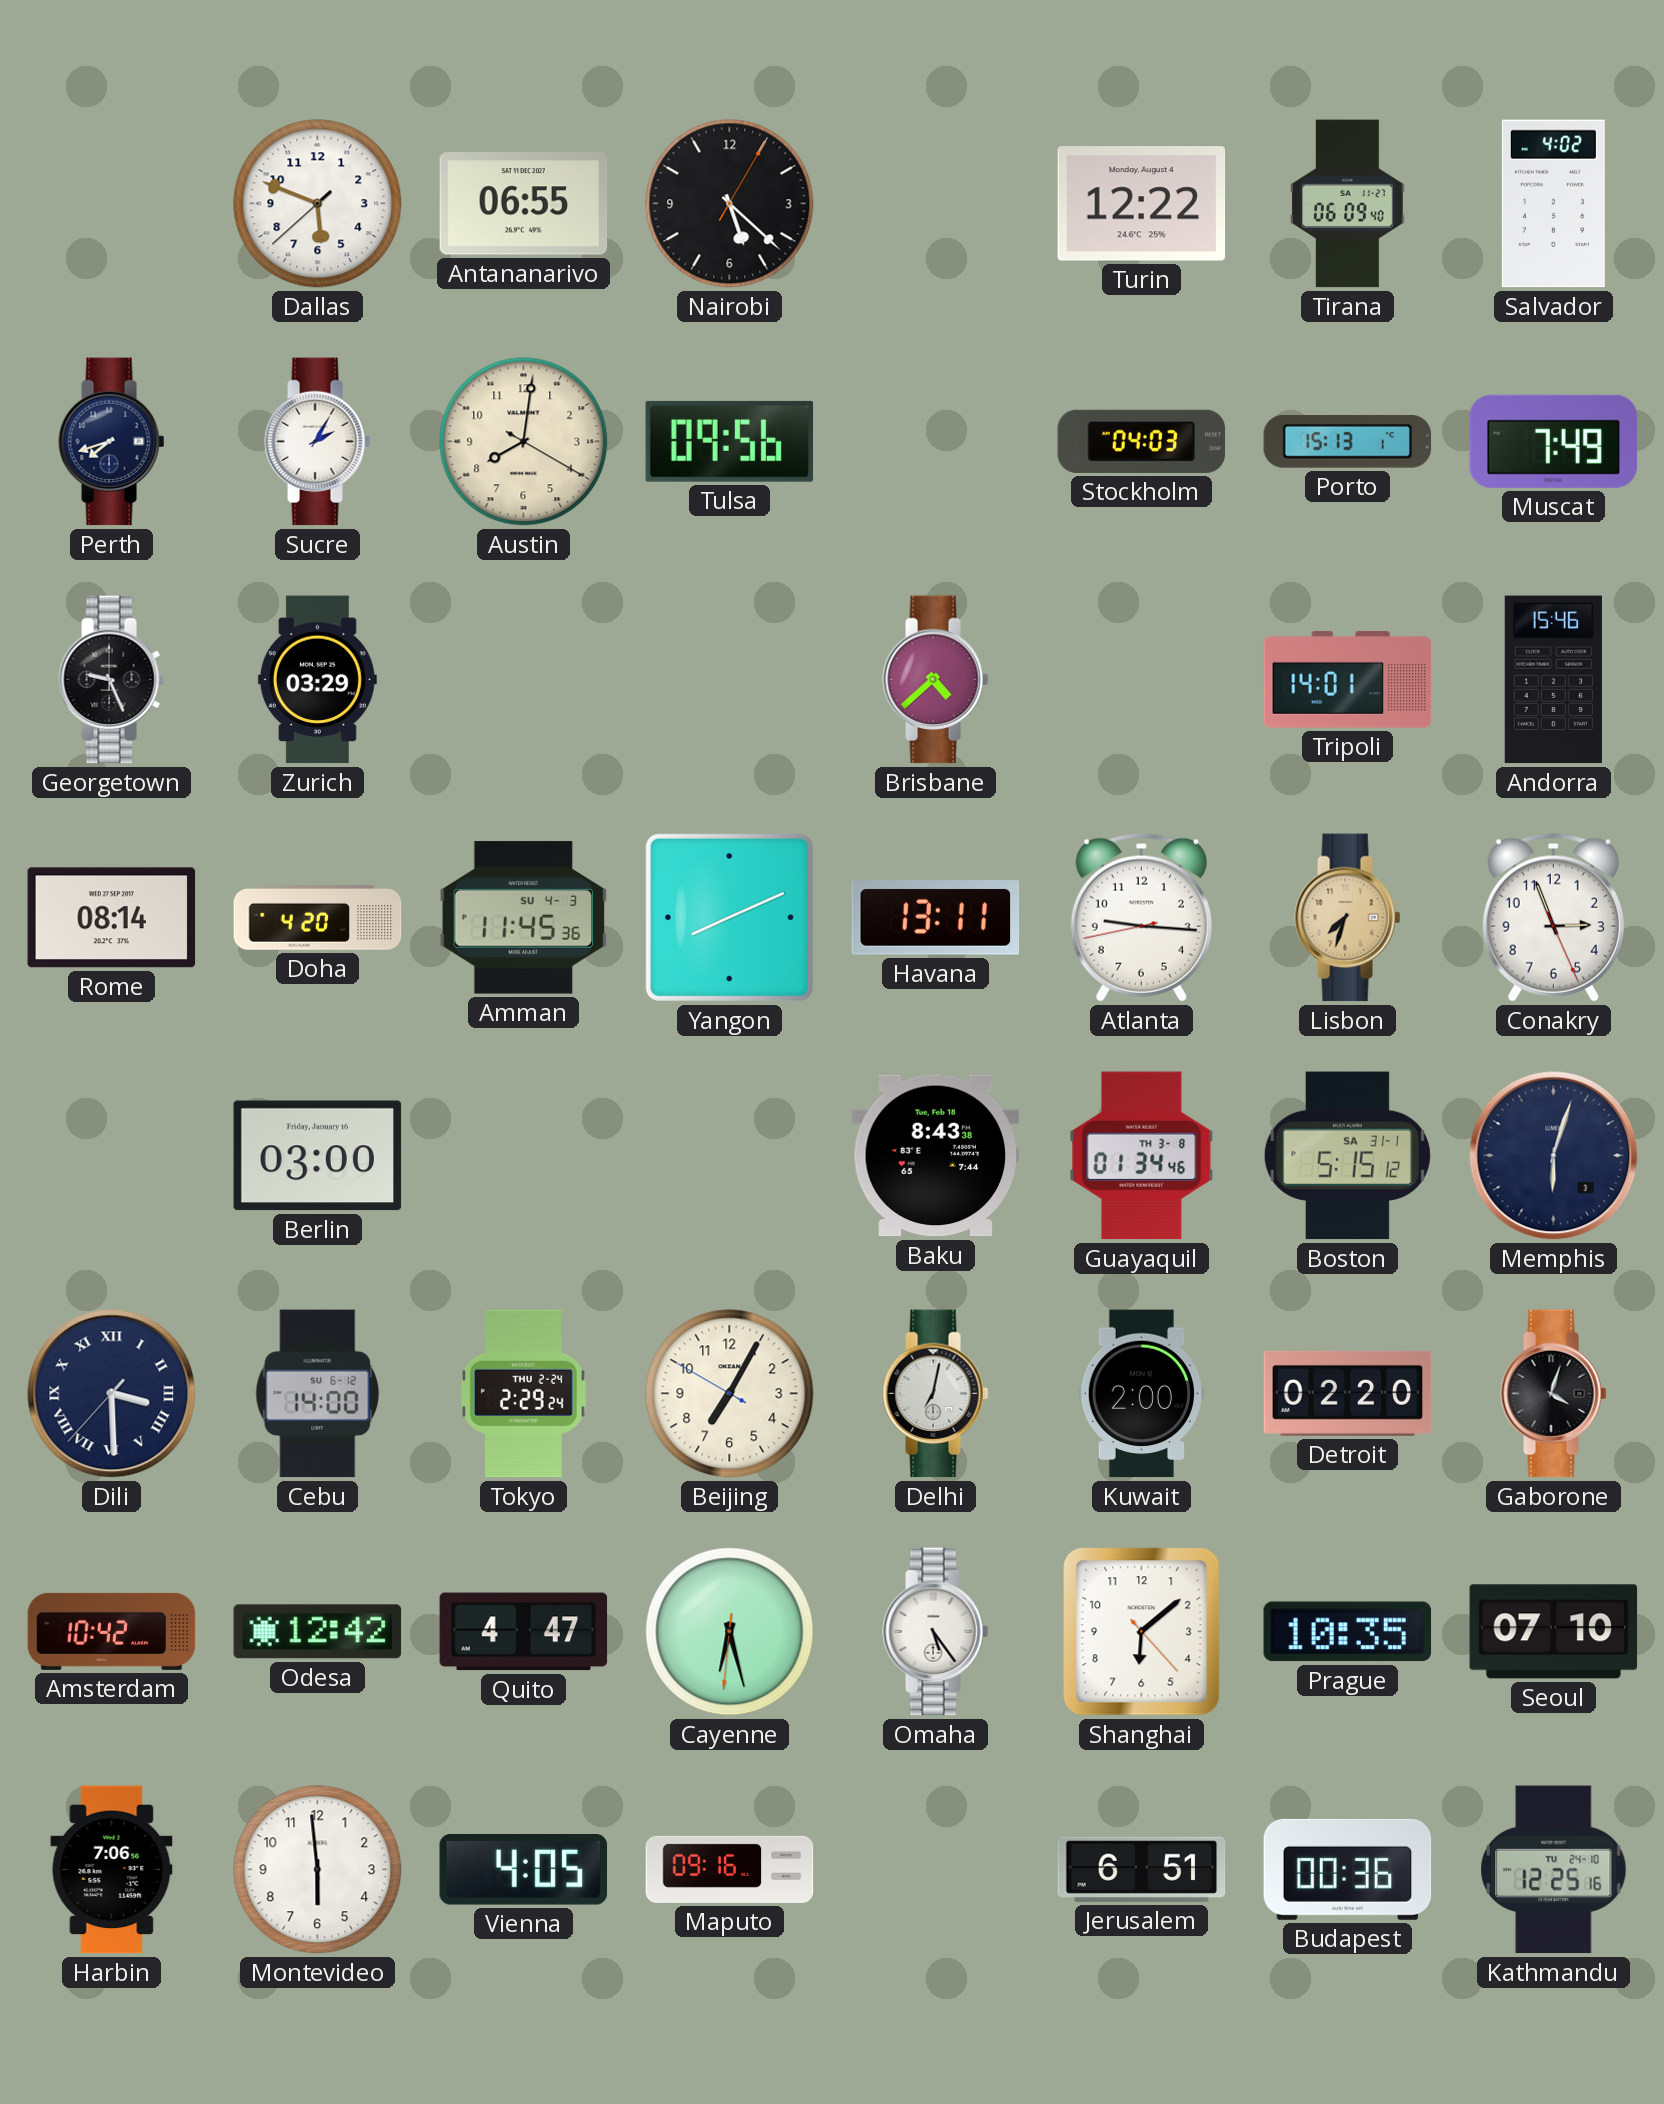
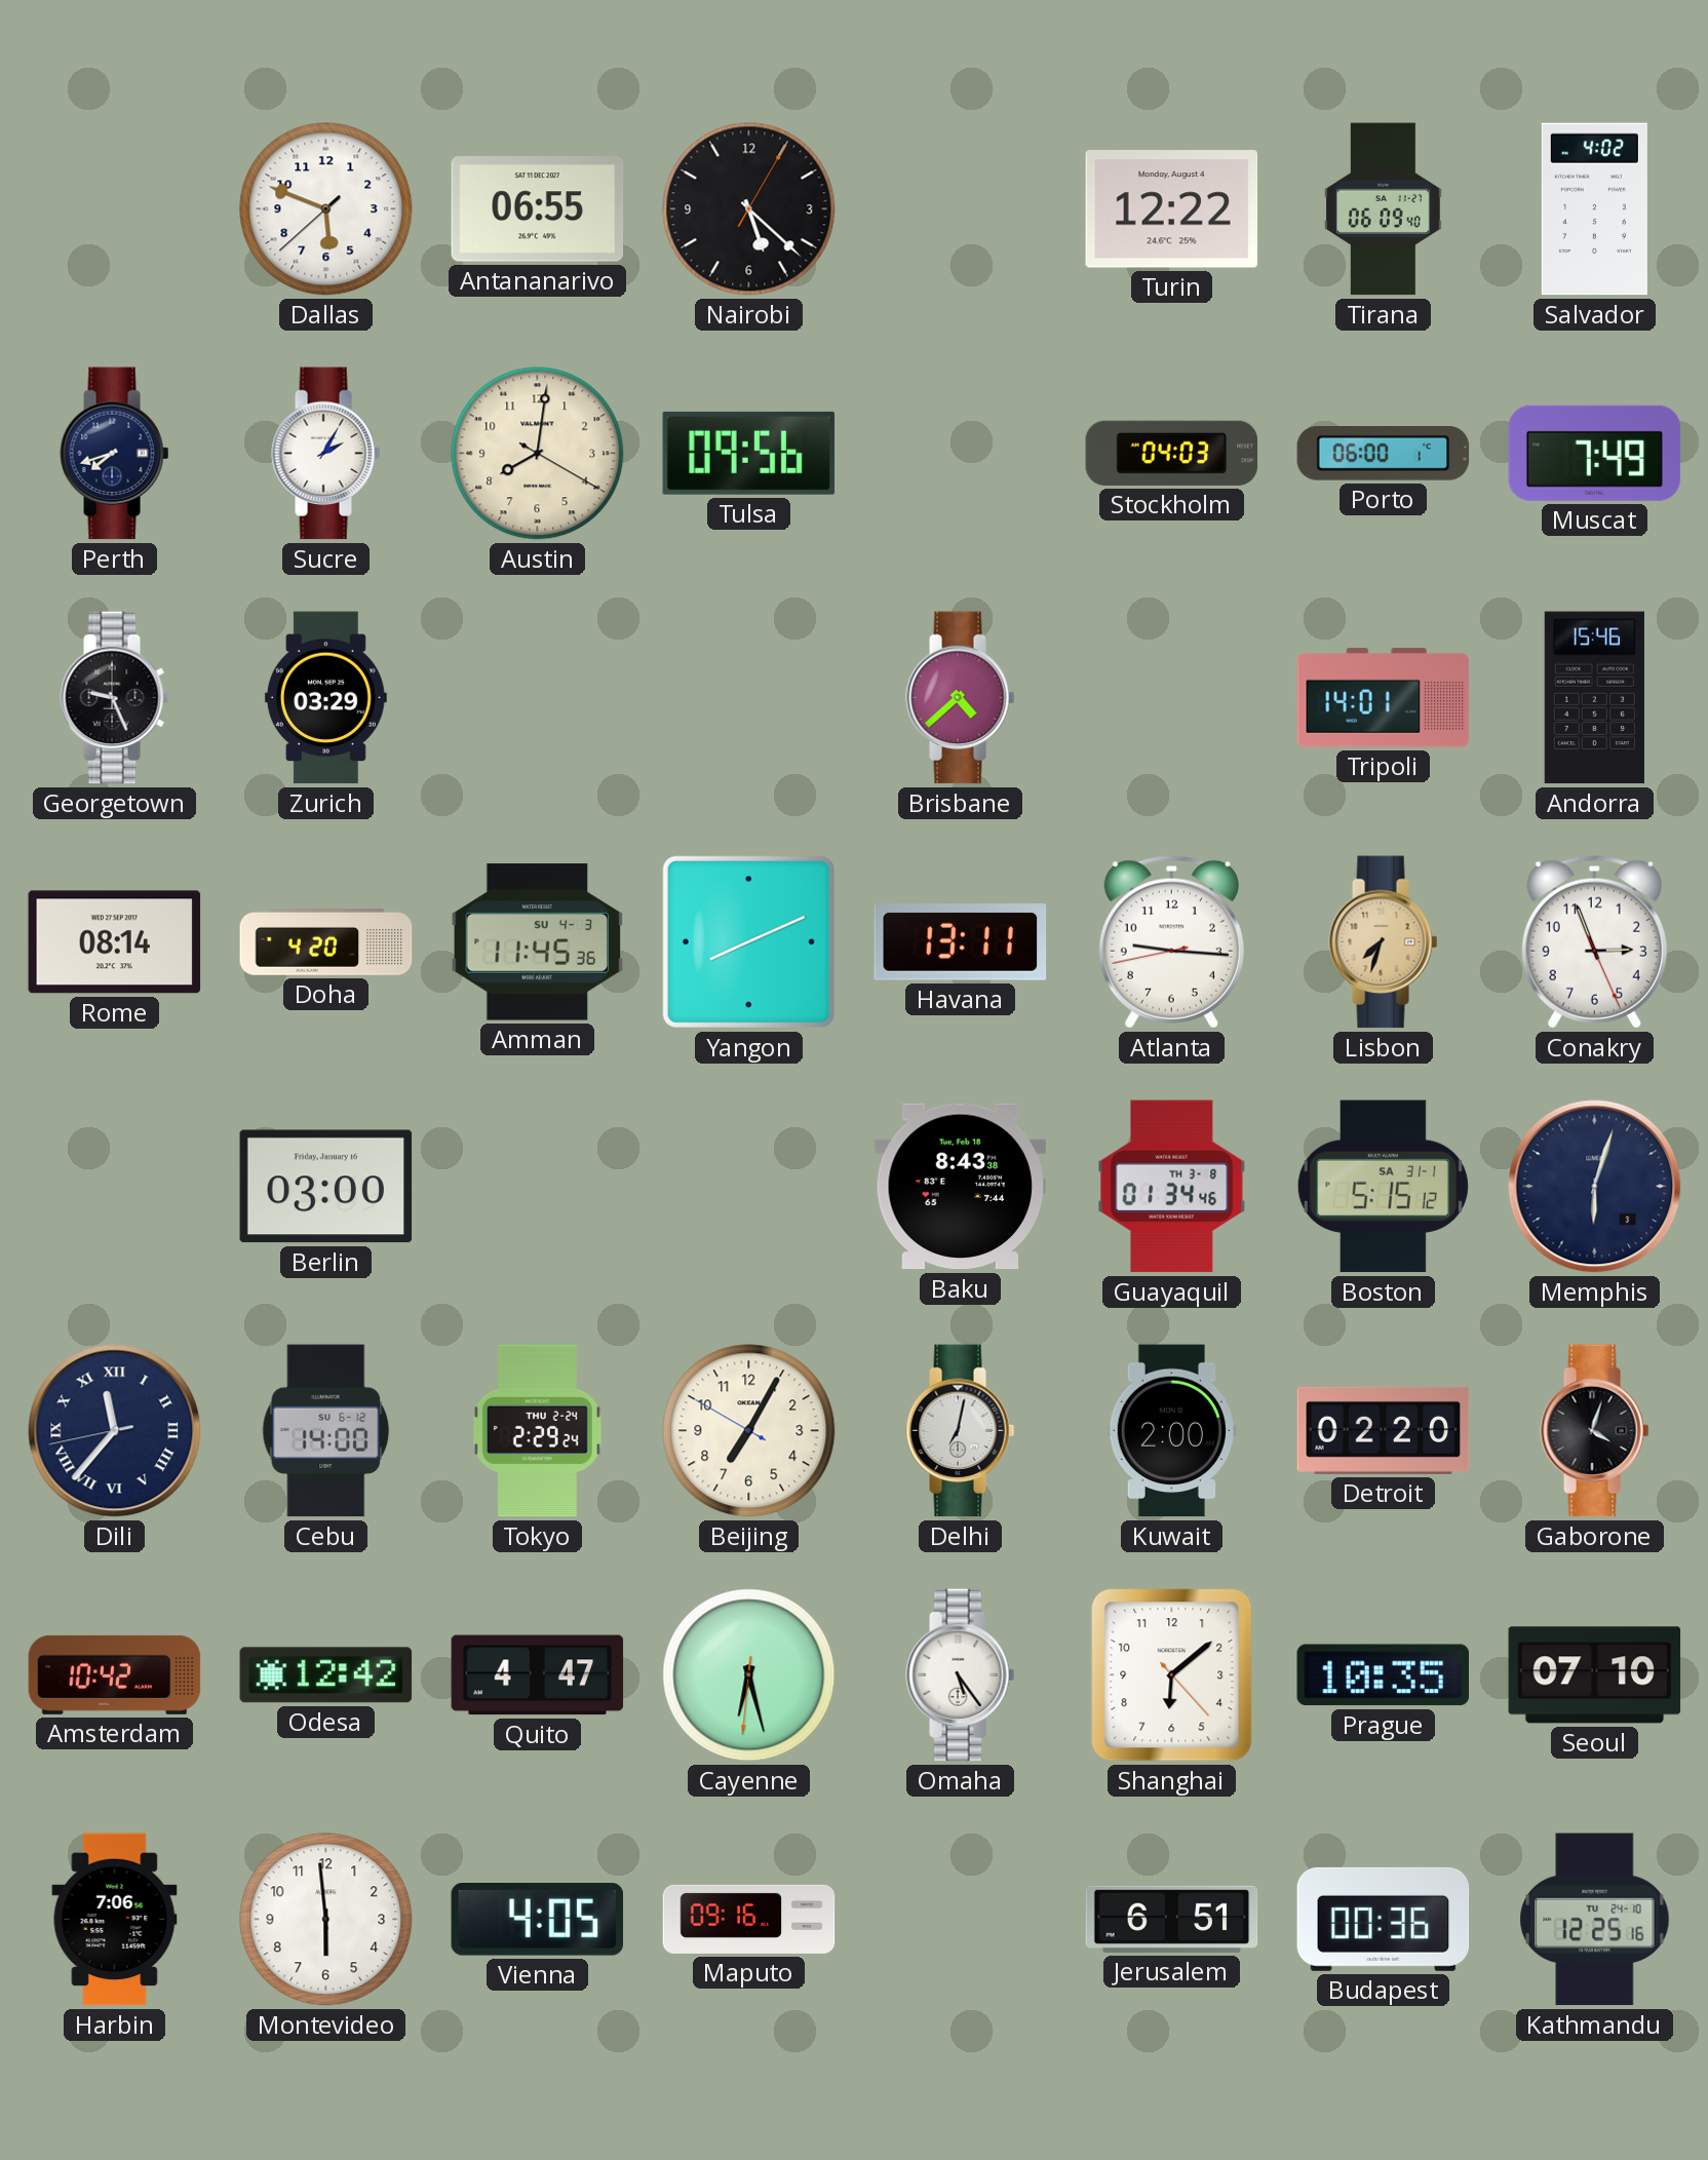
Porto: 15:13 -> 06:00
Dili: 3:29 -> 11:36
